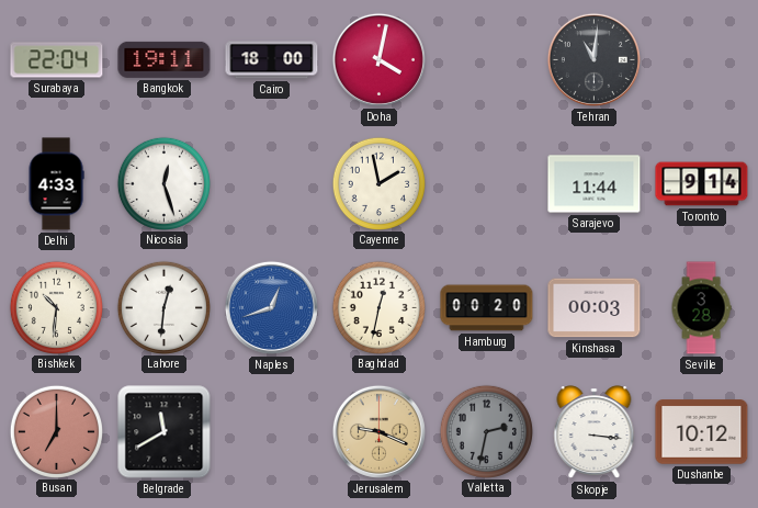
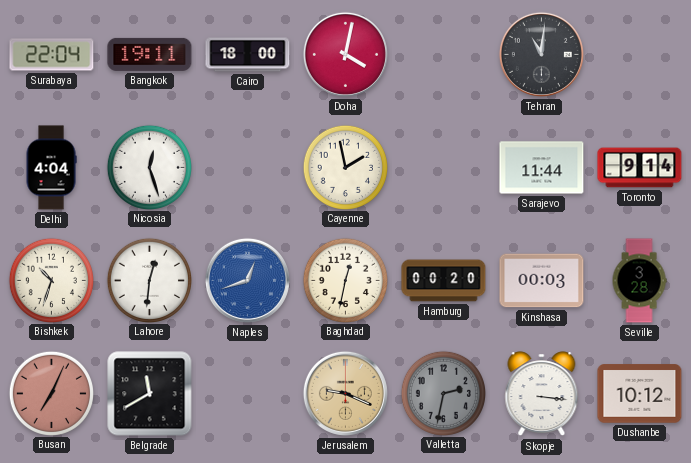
Delhi: 4:33 -> 4:04
Bishkek: 10:31 -> 10:33
Busan: 7:00 -> 7:04
